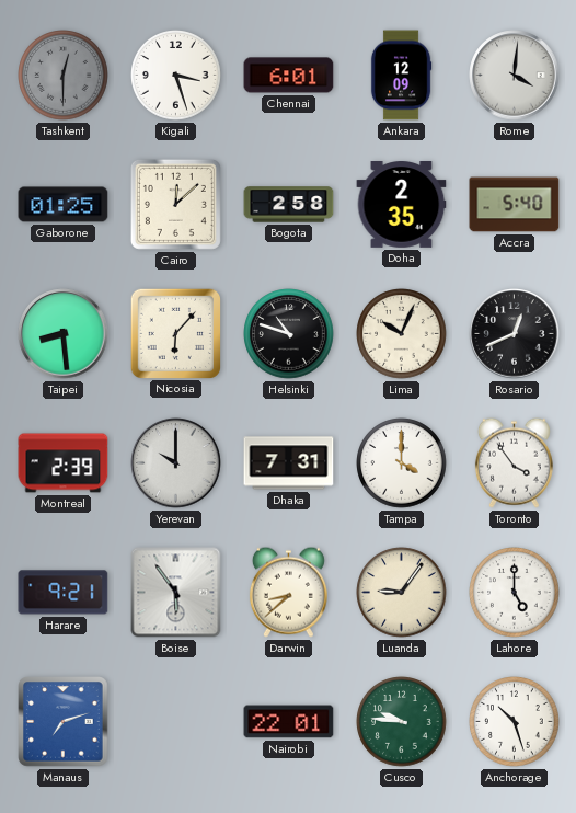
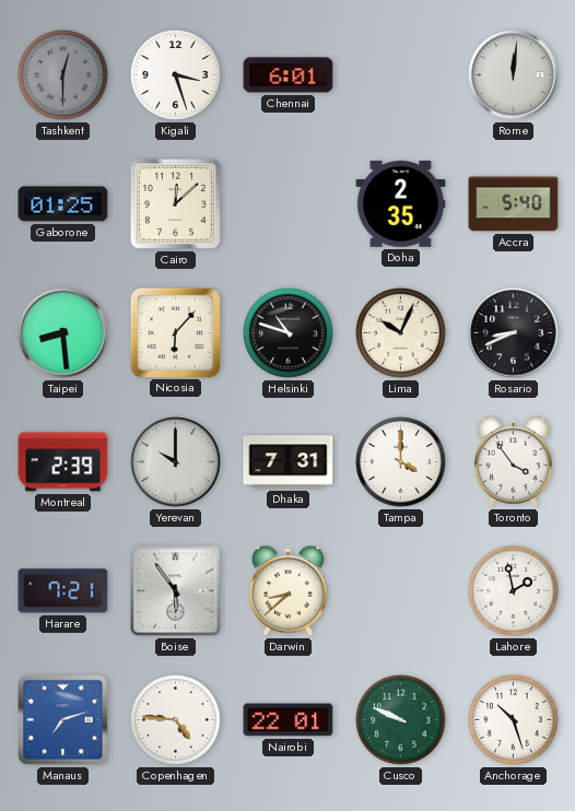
Ankara: 12:09 -> none
Rome: 4:01 -> 12:01
Bogota: 2:58 -> none
Rosario: 12:41 -> 8:41
Harare: 9:21 -> 7:21
Luanda: 9:06 -> none
Lahore: 5:00 -> 1:58
Copenhagen: none -> 4:46
Cusco: 9:46 -> 9:49
